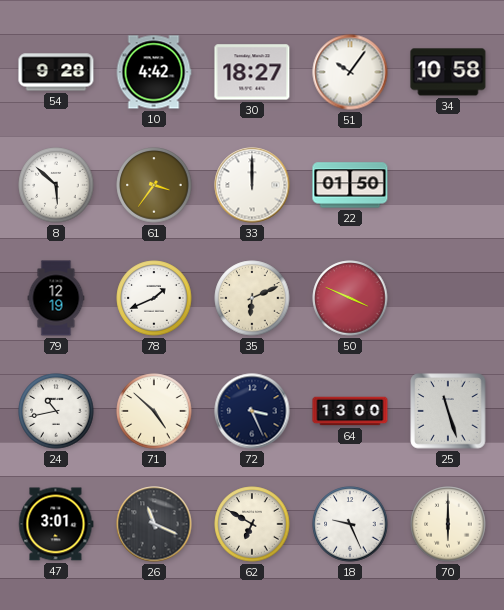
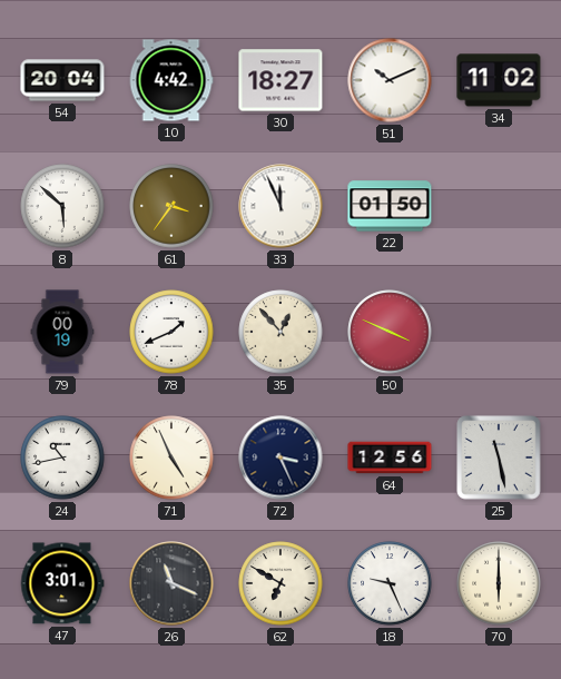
54: 9:28 -> 20:04
51: 10:06 -> 10:11
34: 10:58 -> 11:02
33: 12:00 -> 11:56
79: 12:19 -> 00:19
35: 6:11 -> 12:53
71: 4:52 -> 4:56
64: 13:00 -> 12:56
25: 11:27 -> 11:28
